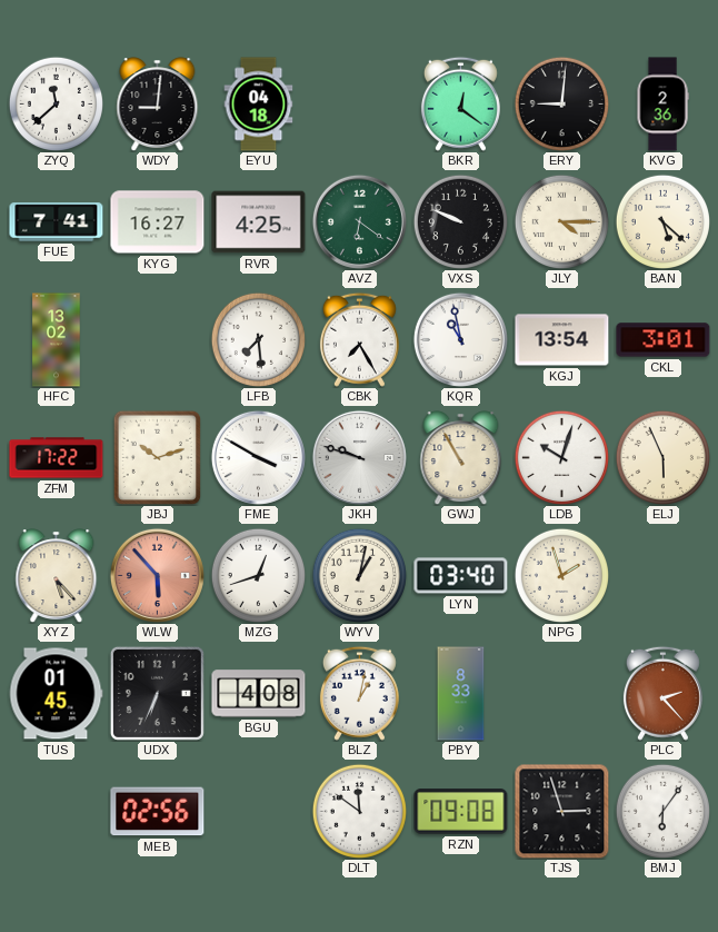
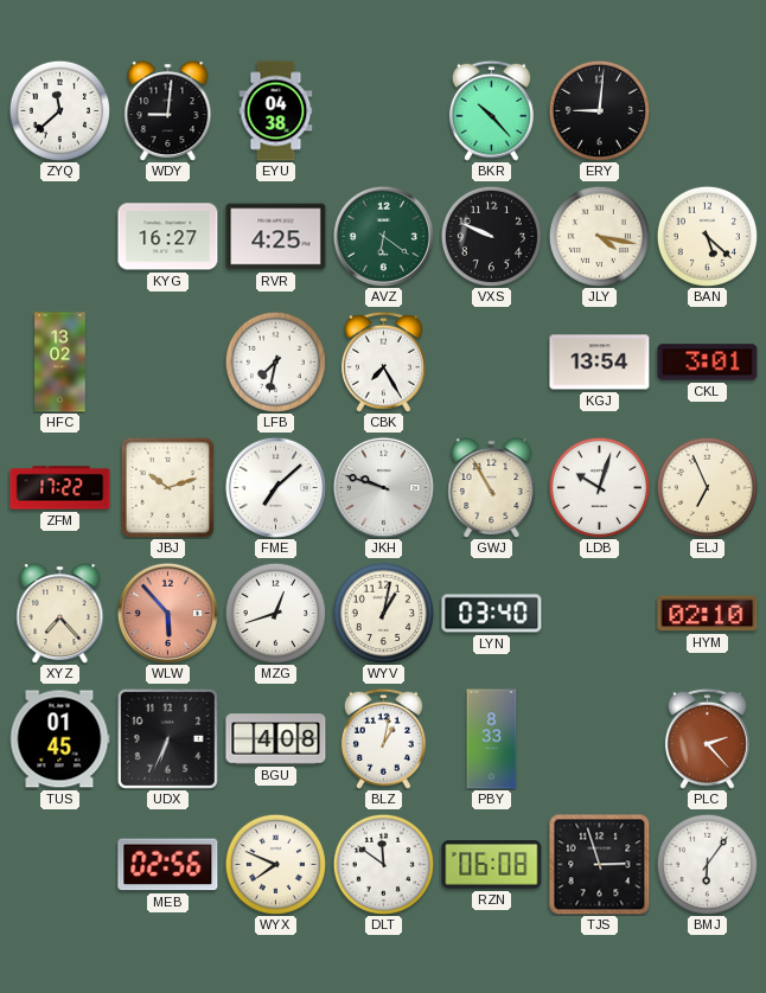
EYU: 04:18 -> 04:38
BKR: 12:21 -> 10:23
KVG: 2:36 -> none
FUE: 7:41 -> none
JLY: 4:15 -> 4:17
LFB: 7:29 -> 7:32
KQR: 10:58 -> none
FME: 3:50 -> 7:08
ELJ: 5:56 -> 6:56
XYZ: 5:23 -> 7:23
NPG: 1:57 -> none
HYM: none -> 02:10
WYX: none -> 7:49
RZN: 09:08 -> 06:08
